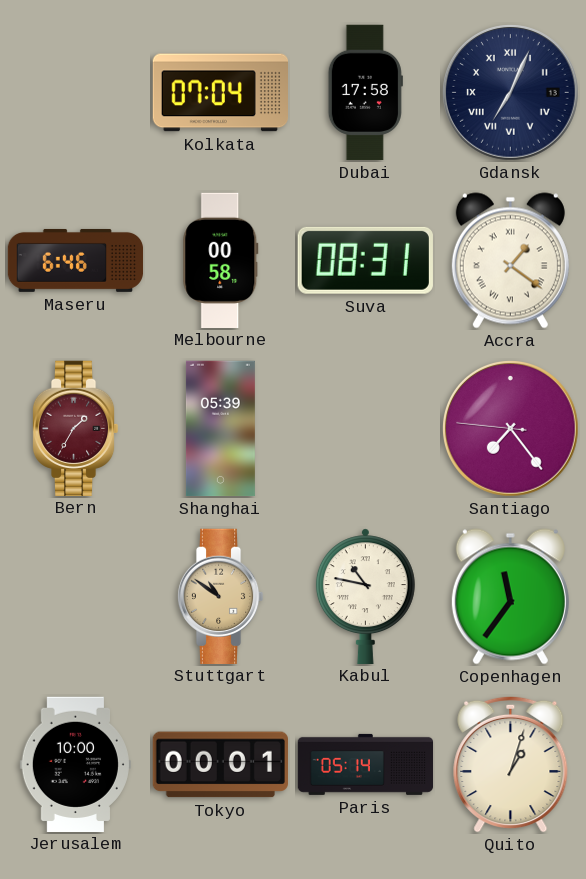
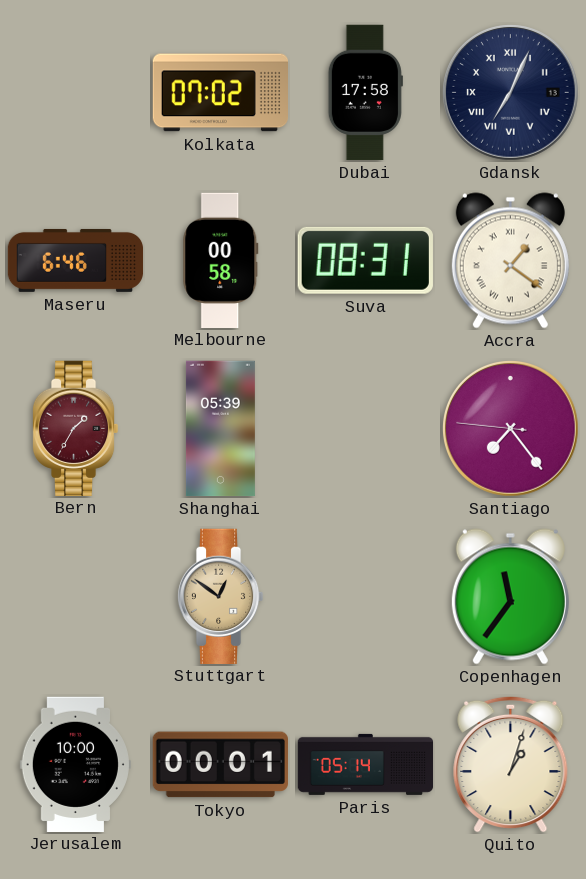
Kolkata: 07:04 -> 07:02
Stuttgart: 10:51 -> 12:51
Kabul: 10:47 -> none
